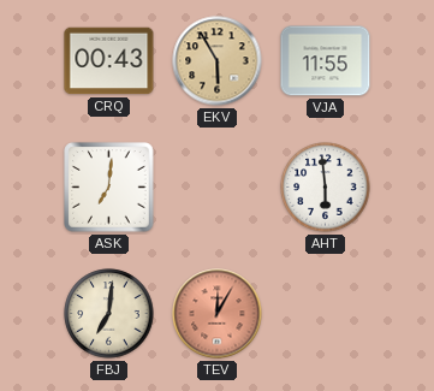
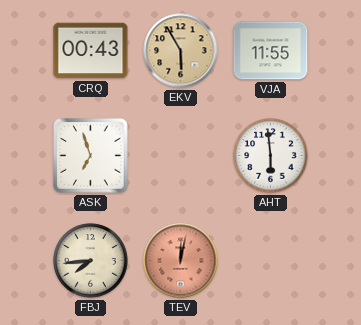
ASK: 7:01 -> 6:57
FBJ: 7:01 -> 7:44
TEV: 12:05 -> 12:02
